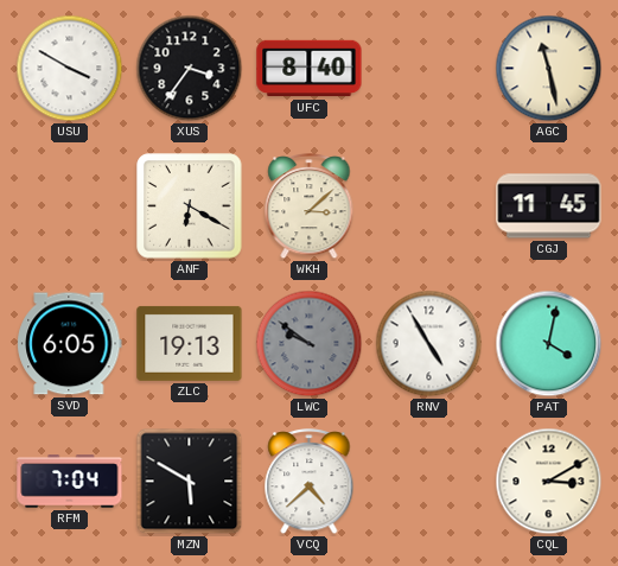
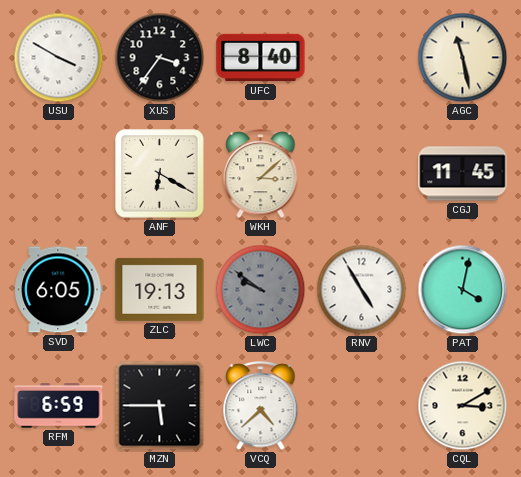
RFM: 7:04 -> 6:59
MZN: 5:50 -> 5:45
